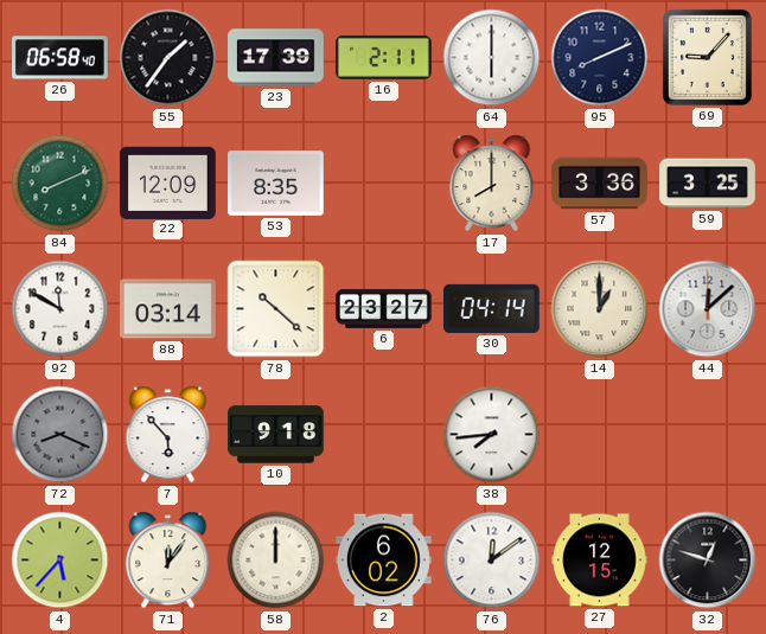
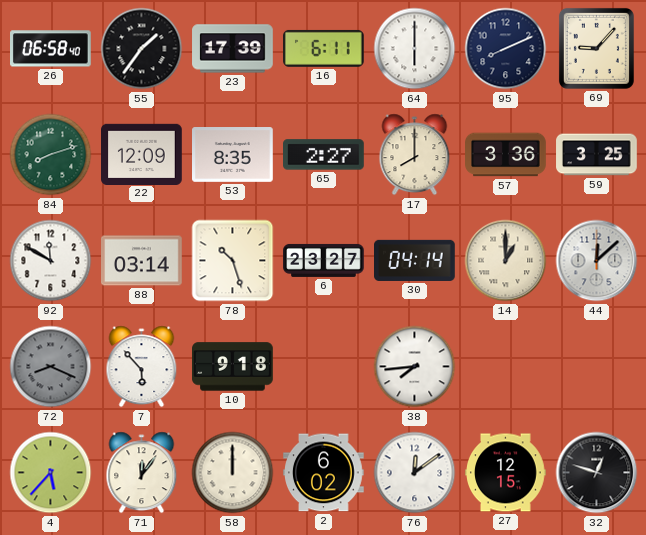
16: 2:11 -> 6:11
84: 8:11 -> 8:12
65: none -> 2:27
78: 10:22 -> 10:27
